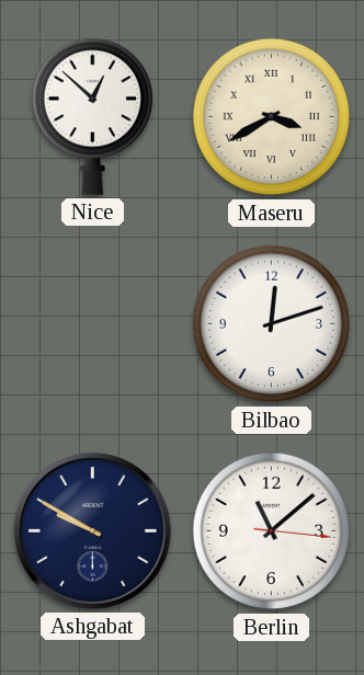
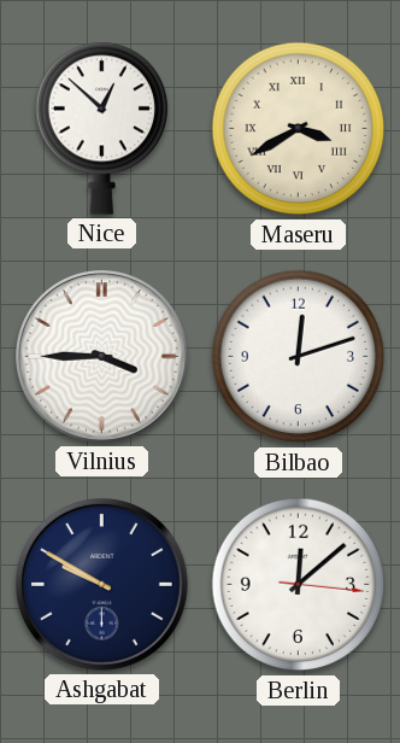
Vilnius: none -> 3:45
Berlin: 11:08 -> 12:08
